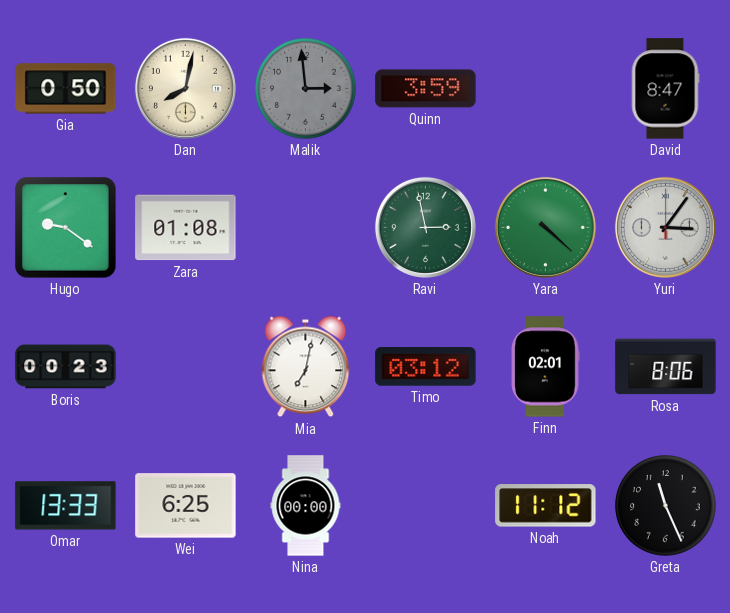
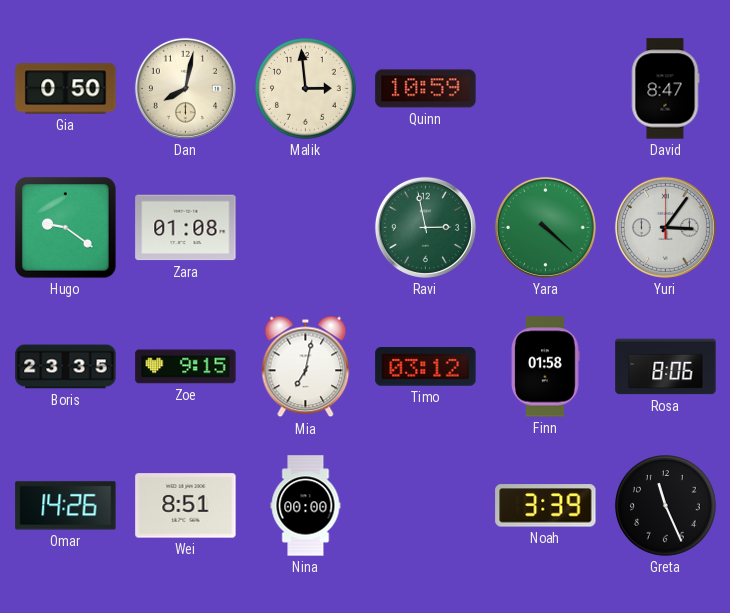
Malik dial: grey -> cream
Quinn: 3:59 -> 10:59
Boris: 00:23 -> 23:35
Zoe: none -> 9:15
Finn: 02:01 -> 01:58
Omar: 13:33 -> 14:26
Wei: 6:25 -> 8:51
Noah: 11:12 -> 3:39
